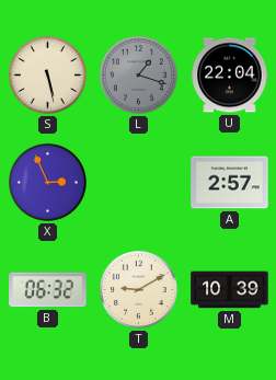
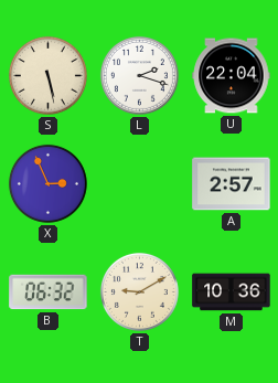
L: 1:18 -> 2:18
L dial: grey -> white
M: 10:39 -> 10:36
